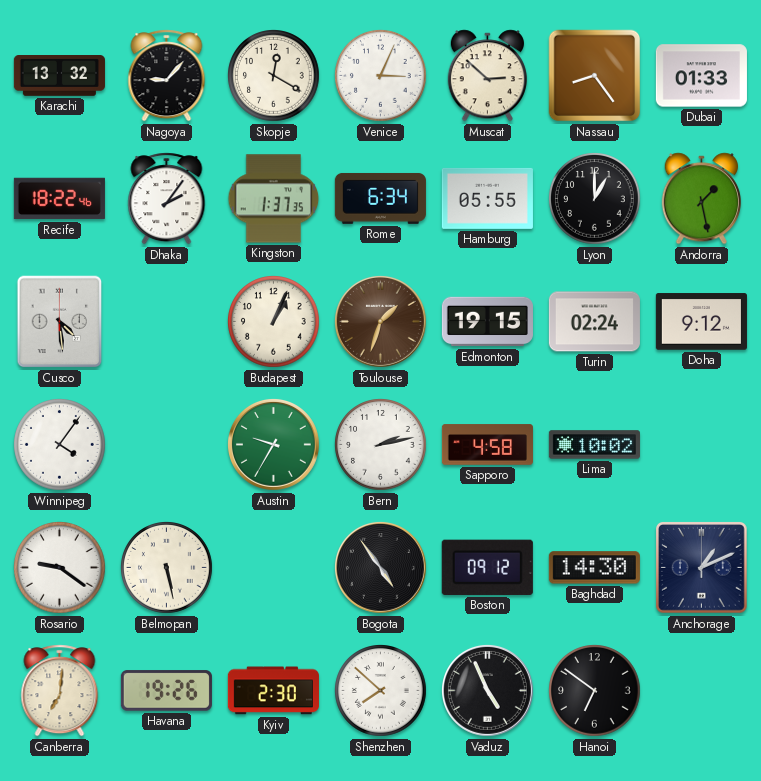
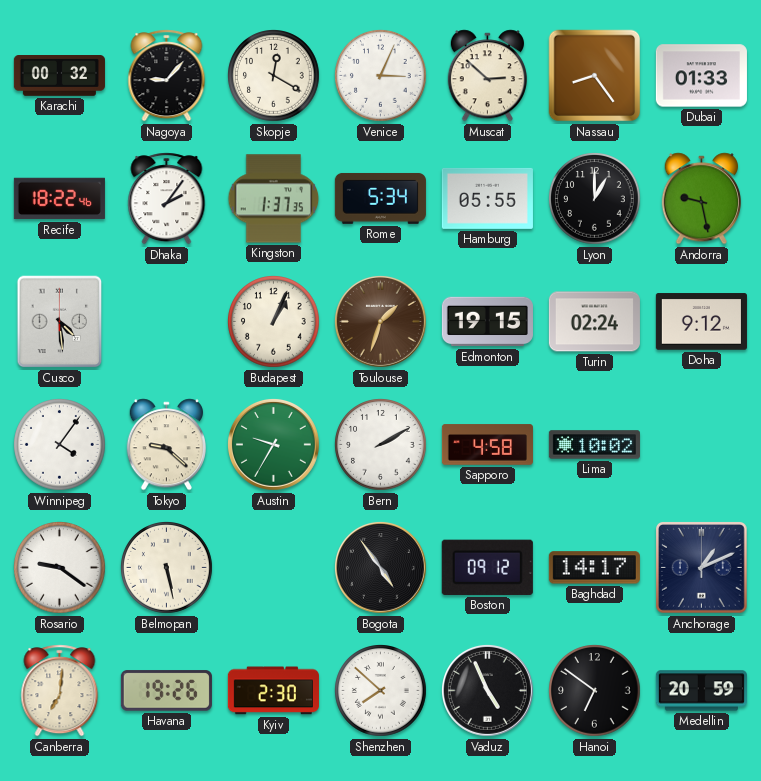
Karachi: 13:32 -> 00:32
Rome: 6:34 -> 5:34
Andorra: 1:28 -> 9:28
Tokyo: none -> 9:22
Bern: 2:13 -> 2:10
Baghdad: 14:30 -> 14:17
Medellin: none -> 20:59
